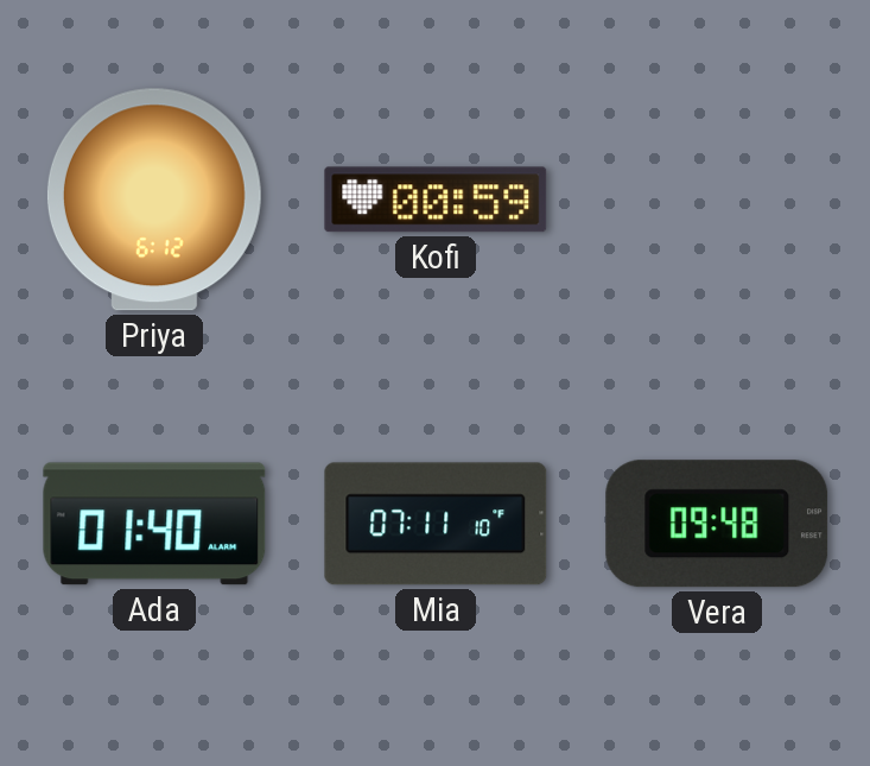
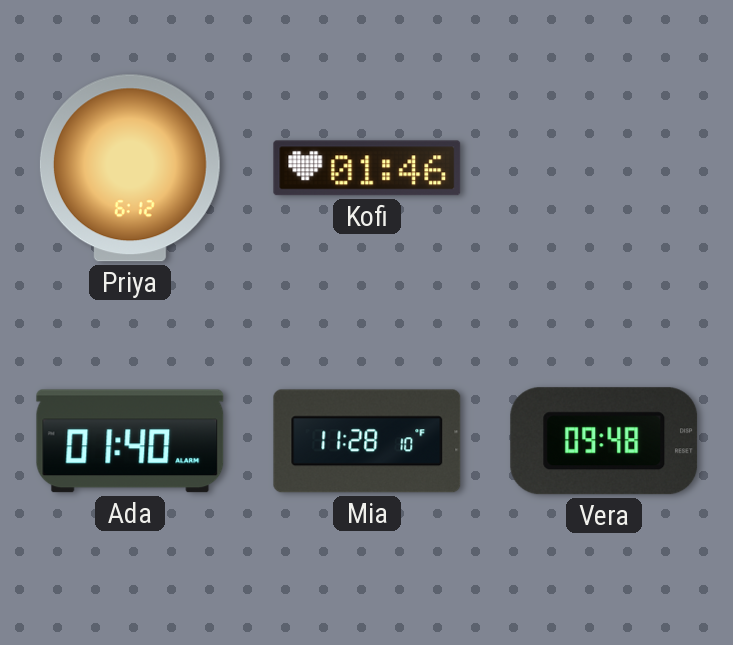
Kofi: 00:59 -> 01:46
Mia: 07:11 -> 11:28
